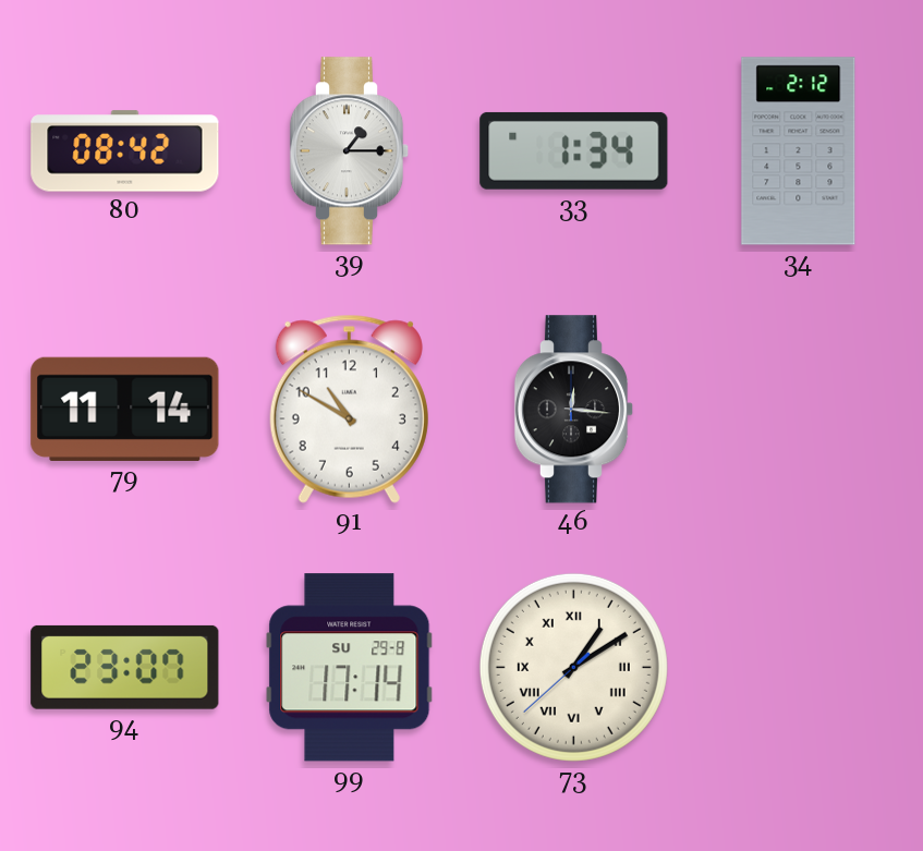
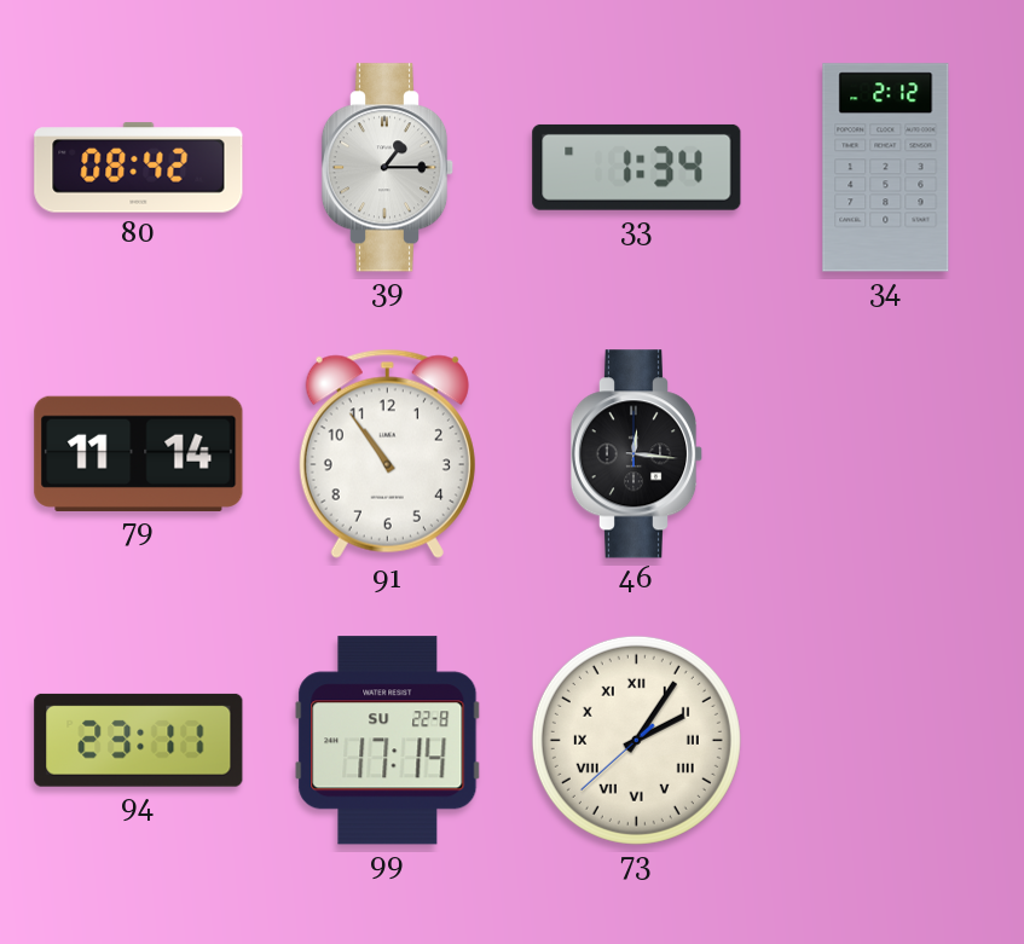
91: 10:50 -> 10:54
94: 23:07 -> 23:11
99 date: SU 29-8 -> SU 22-8
73: 1:09 -> 2:05
